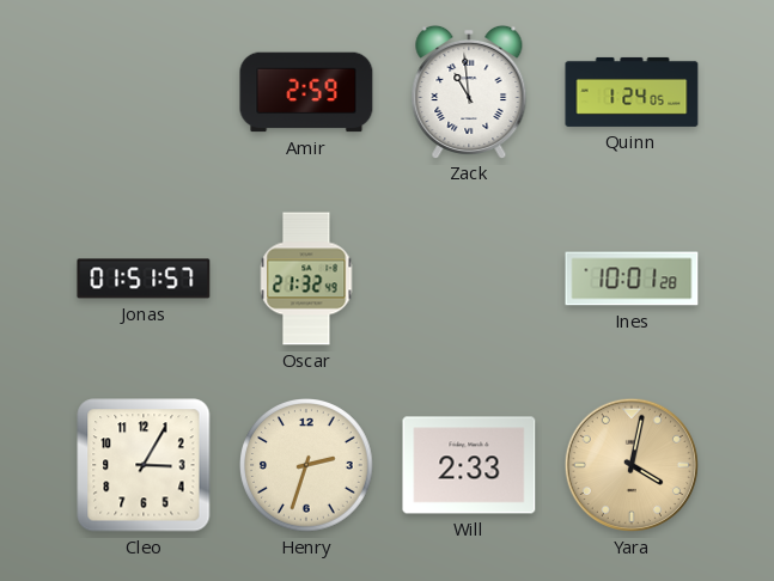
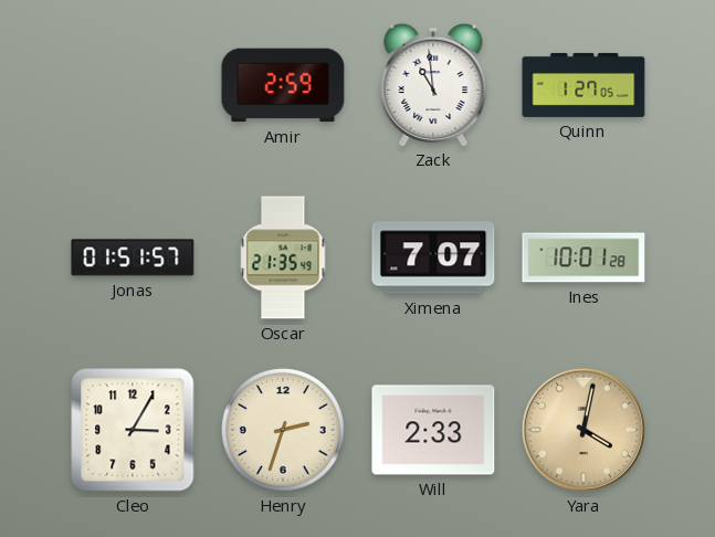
Quinn: 1:24 -> 1:27
Oscar: 21:32 -> 21:35
Ximena: none -> 7:07
